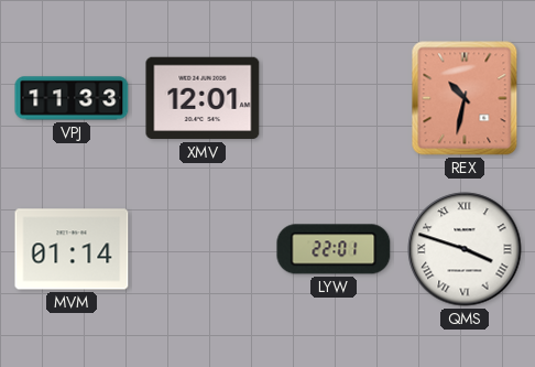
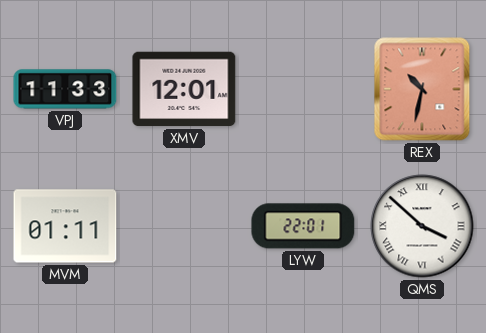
MVM: 01:14 -> 01:11
QMS: 3:48 -> 3:52
